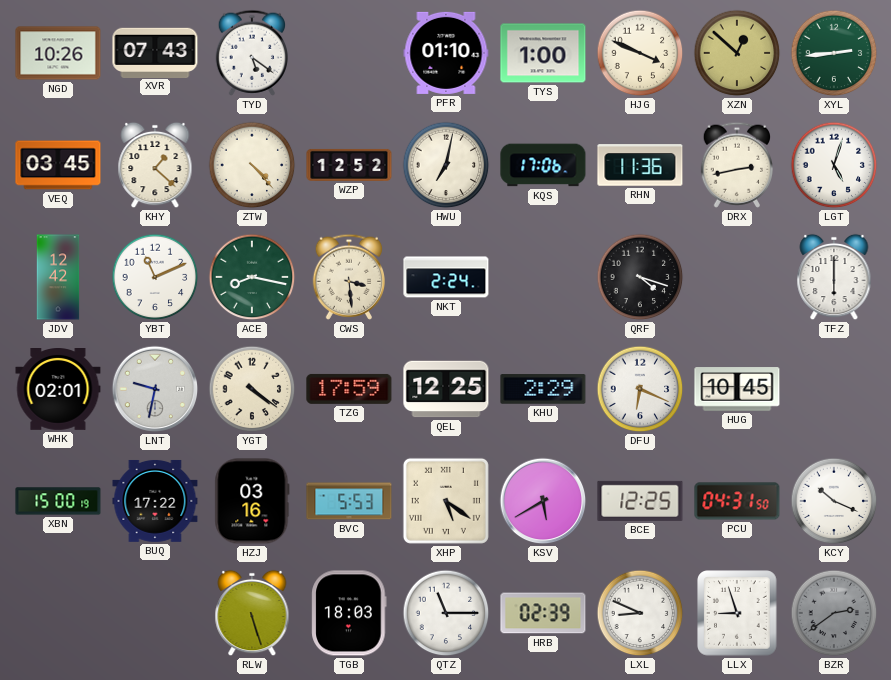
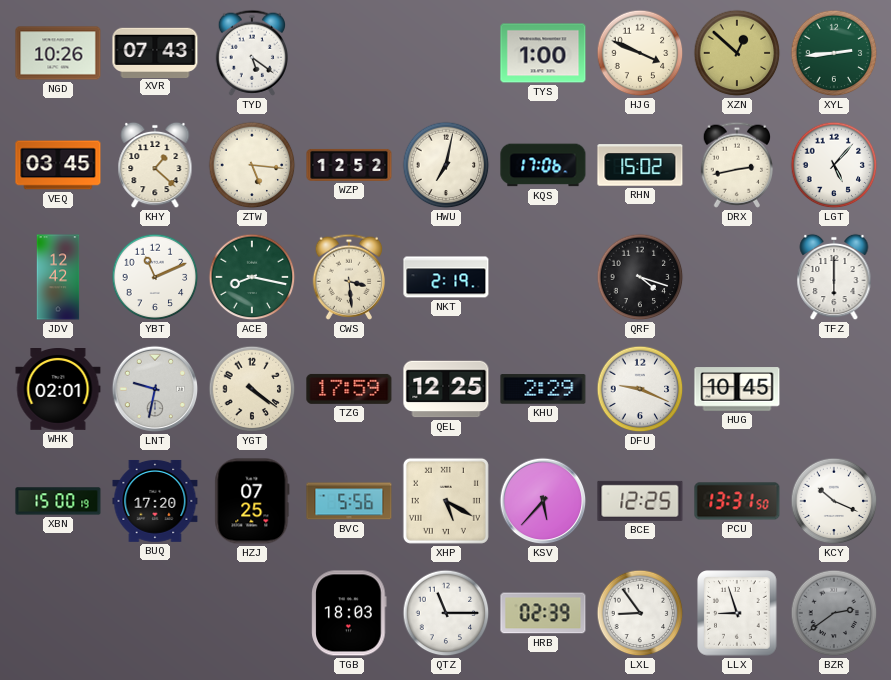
PFR: 01:10 -> none
ZTW: 4:23 -> 5:16
RHN: 11:36 -> 15:02
LGT: 5:03 -> 5:07
NKT: 2:24 -> 2:19
DFU: 6:19 -> 9:19
BUQ: 17:22 -> 17:20
HZJ: 03:16 -> 07:25
BVC: 5:53 -> 5:56
XHP: 5:21 -> 5:20
KSV: 5:40 -> 5:37
PCU: 04:31 -> 13:31
RLW: 5:27 -> none
LXL: 8:49 -> 8:54
